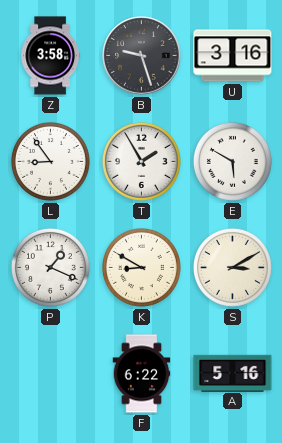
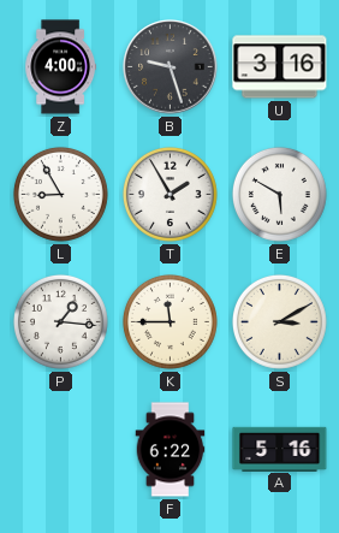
Z: 3:58 -> 4:00
L: 8:54 -> 8:55
P: 1:19 -> 1:16
K: 8:50 -> 11:45
